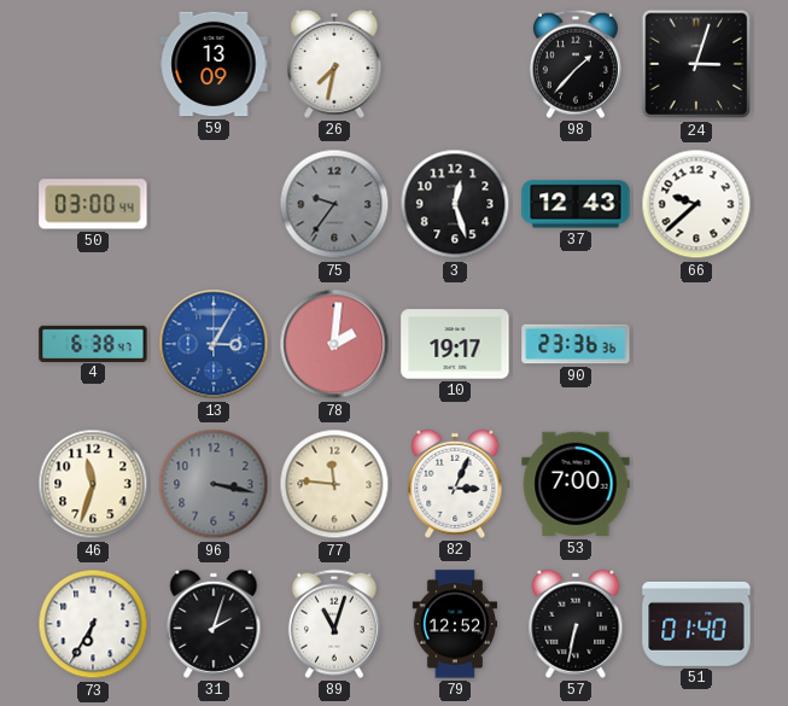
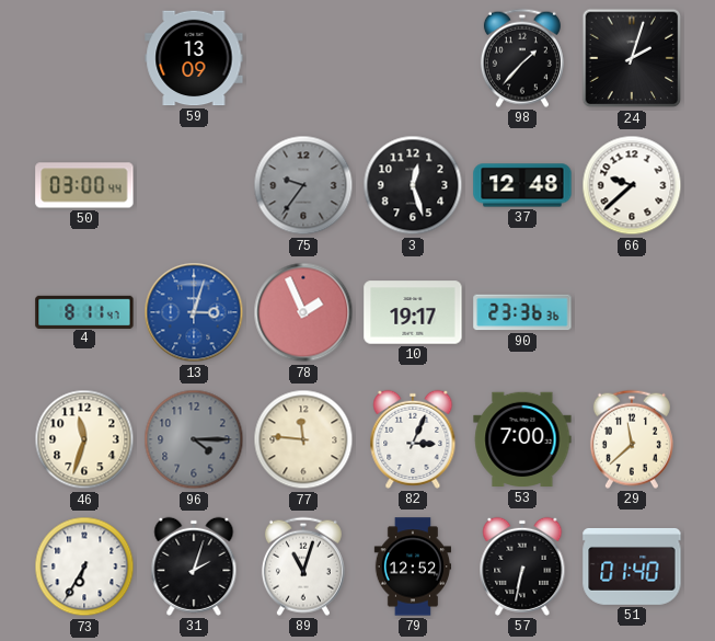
26: 7:32 -> none
24: 3:03 -> 2:03
37: 12:43 -> 12:48
4: 6:38 -> 8:11
13: 3:05 -> 3:03
78: 2:01 -> 1:56
96: 3:17 -> 4:15
29: none -> 11:38
